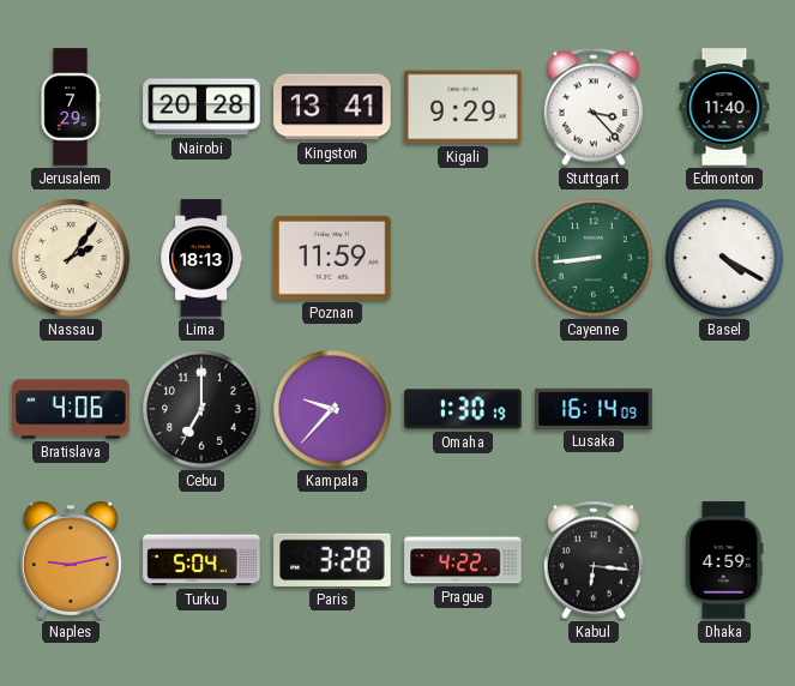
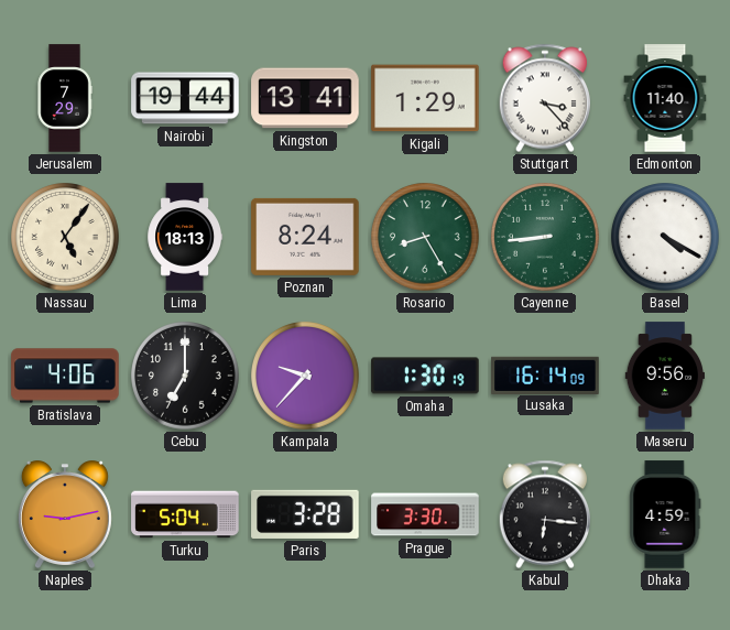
Nairobi: 20:28 -> 19:44
Kigali: 9:29 -> 1:29
Nassau: 2:06 -> 5:06
Poznan: 11:59 -> 8:24
Rosario: none -> 8:25
Maseru: none -> 9:56
Prague: 4:22 -> 3:30
